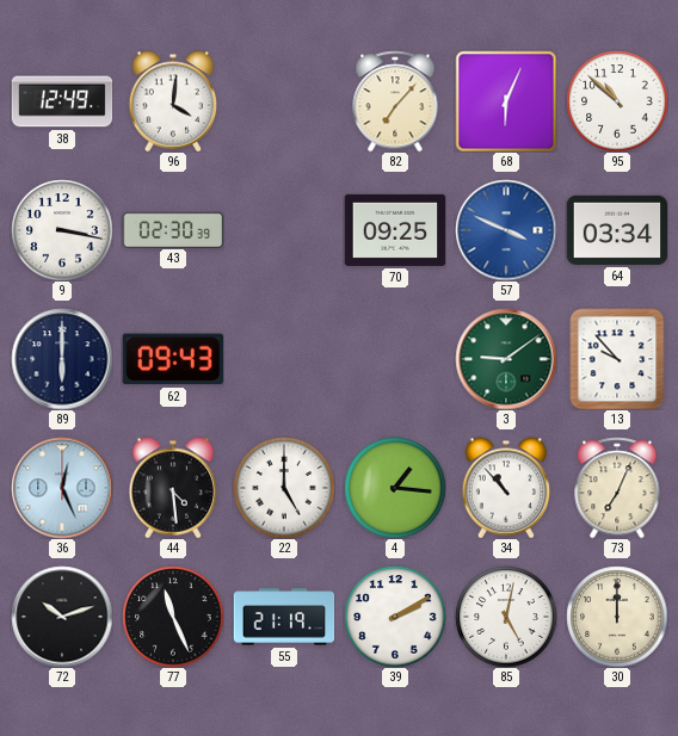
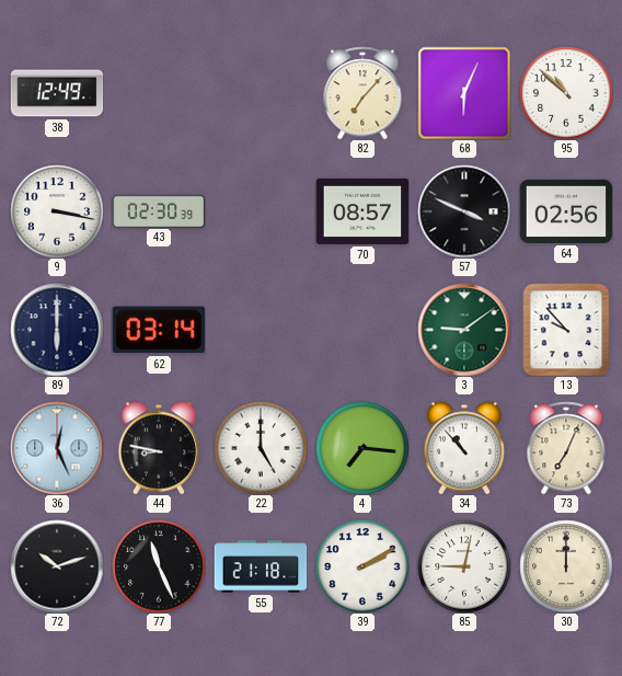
96: 4:01 -> none
70: 09:25 -> 08:57
57 dial: blue -> black
64: 03:34 -> 02:56
62: 09:43 -> 03:14
44: 4:29 -> 8:47
4: 1:16 -> 7:16
55: 21:19 -> 21:18
85: 5:02 -> 9:02
